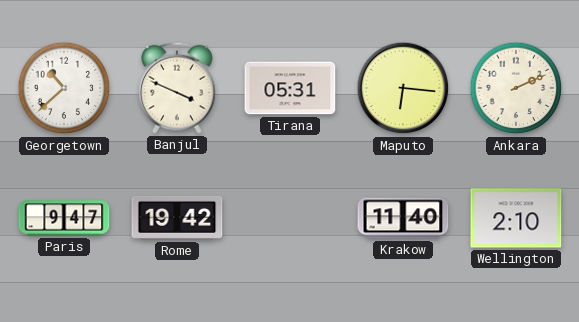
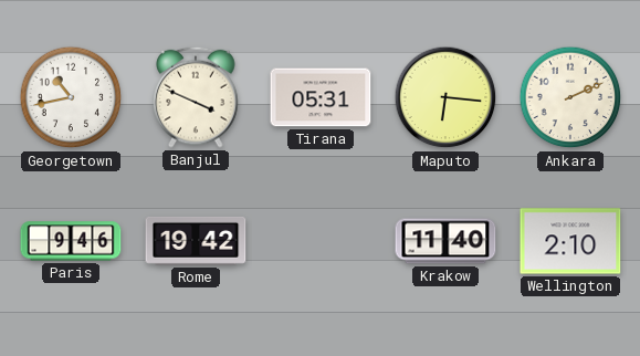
Georgetown: 10:38 -> 10:43
Paris: 9:47 -> 9:46
